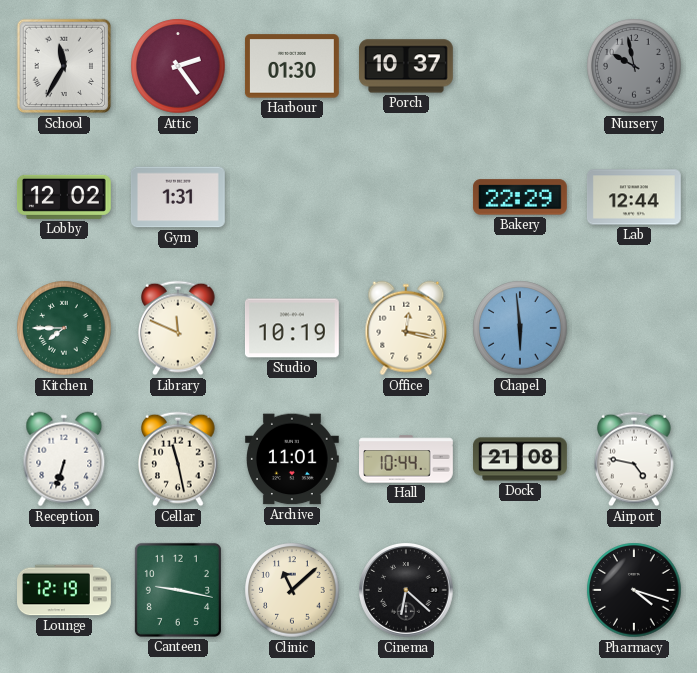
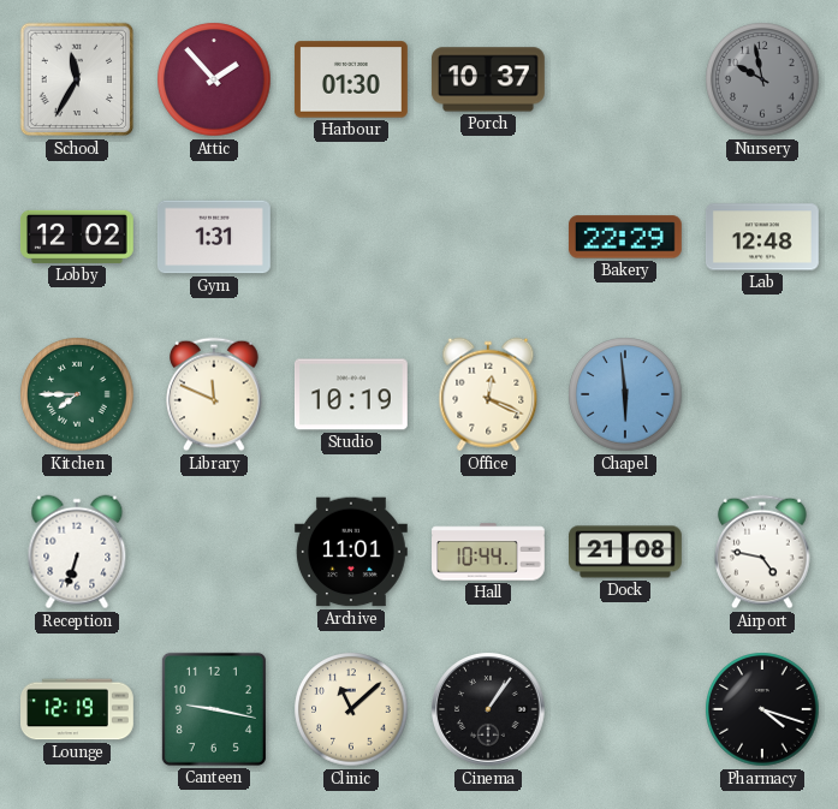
Attic: 2:24 -> 1:53
Lab: 12:44 -> 12:48
Office: 12:17 -> 12:19
Cellar: 11:28 -> none
Cinema: 6:22 -> 1:06
